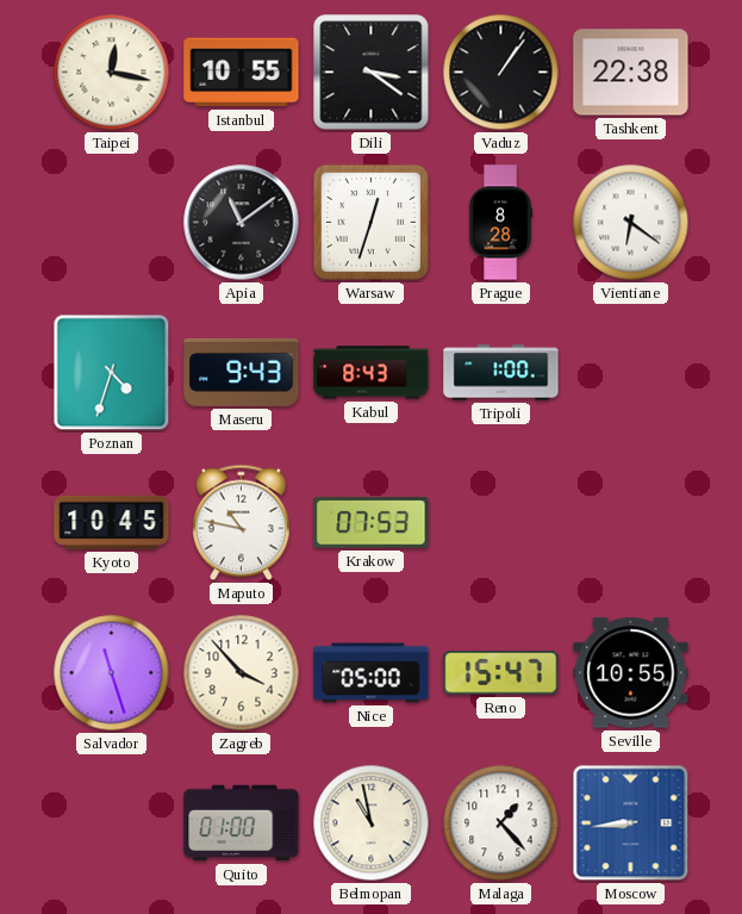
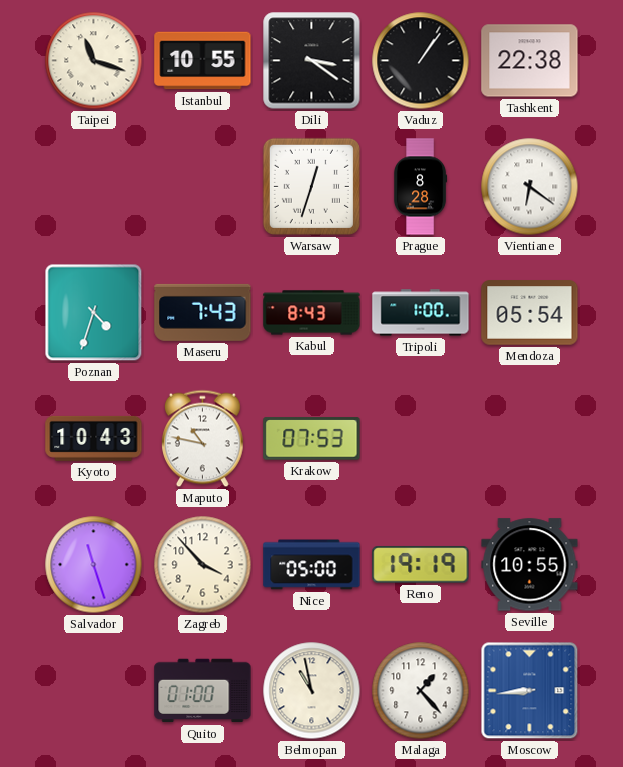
Taipei: 12:17 -> 11:18
Apia: 11:09 -> none
Maseru: 9:43 -> 7:43
Mendoza: none -> 05:54
Kyoto: 10:45 -> 10:43
Reno: 15:47 -> 19:19
